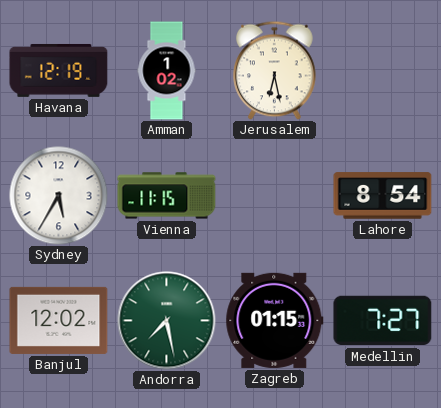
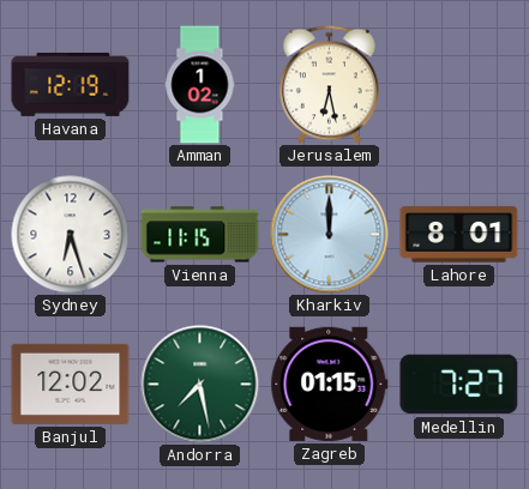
Sydney: 5:35 -> 6:27
Kharkiv: none -> 12:00
Lahore: 8:54 -> 8:01
